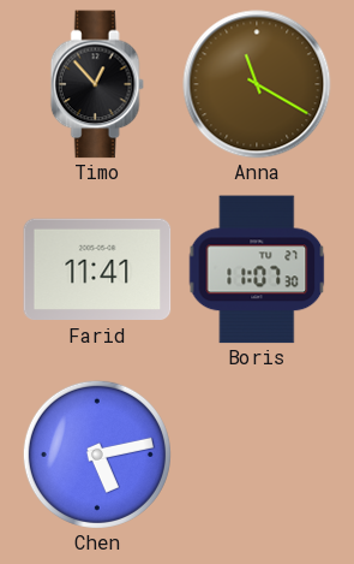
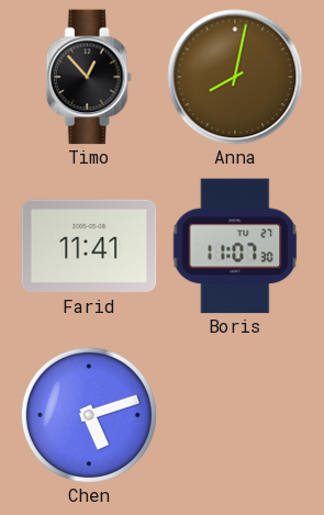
Anna: 11:20 -> 8:02
Chen: 5:13 -> 5:12
